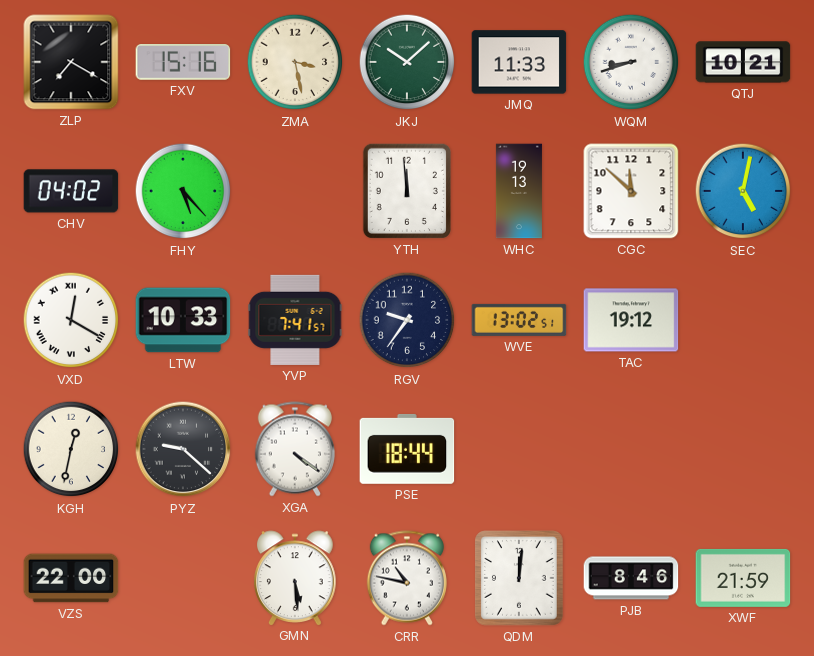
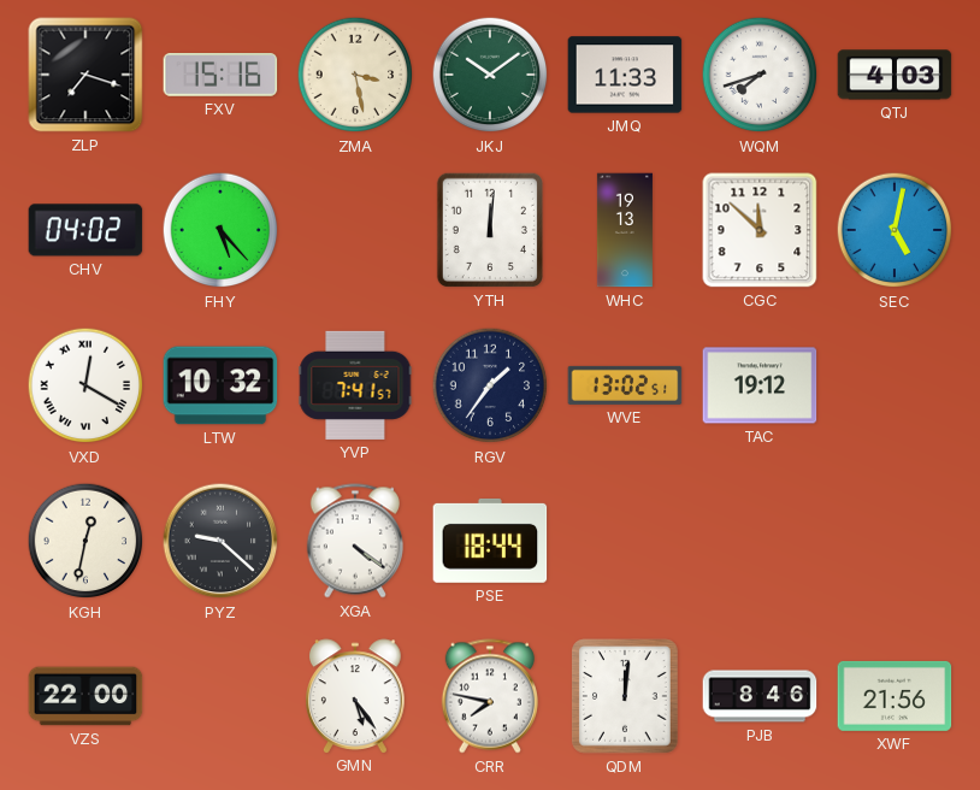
ZLP: 7:20 -> 7:18
JKJ: 10:08 -> 10:09
WQM: 8:42 -> 7:42
QTJ: 10:21 -> 4:03
YTH: 11:59 -> 12:01
LTW: 10:33 -> 10:32
RGV: 9:36 -> 1:36
GMN: 5:29 -> 5:24
CRR: 10:47 -> 7:47
XWF: 21:59 -> 21:56
